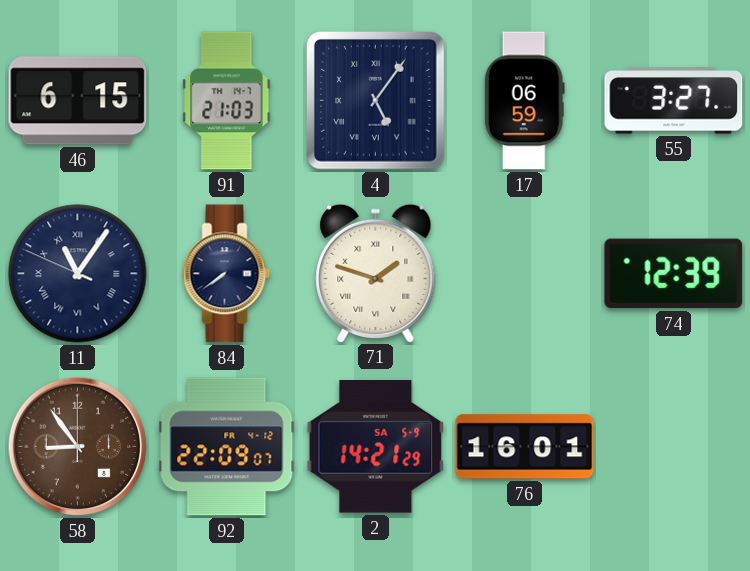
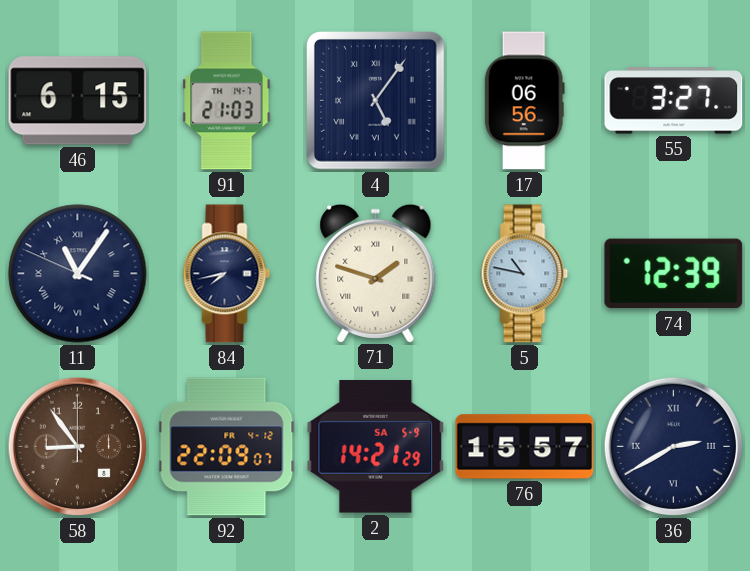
17: 06:59 -> 06:56
84: 7:39 -> 7:43
5: none -> 10:47
76: 16:01 -> 15:57
36: none -> 2:40
